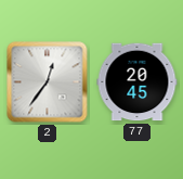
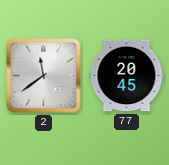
2: 12:36 -> 11:39
